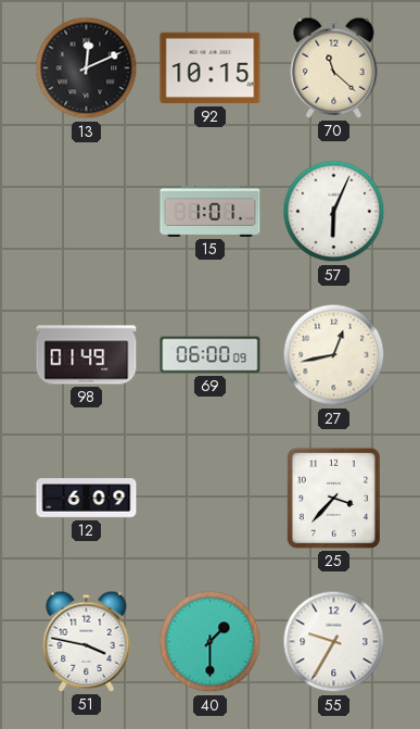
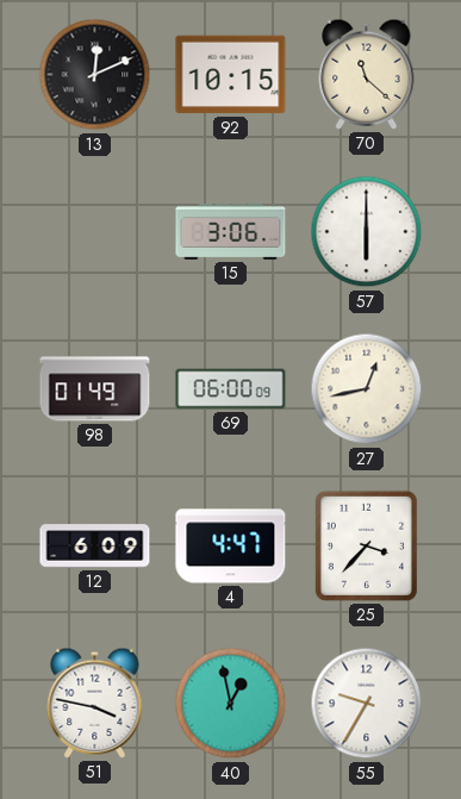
15: 1:01 -> 3:06
57: 6:04 -> 6:00
4: none -> 4:47
40: 1:30 -> 12:58
